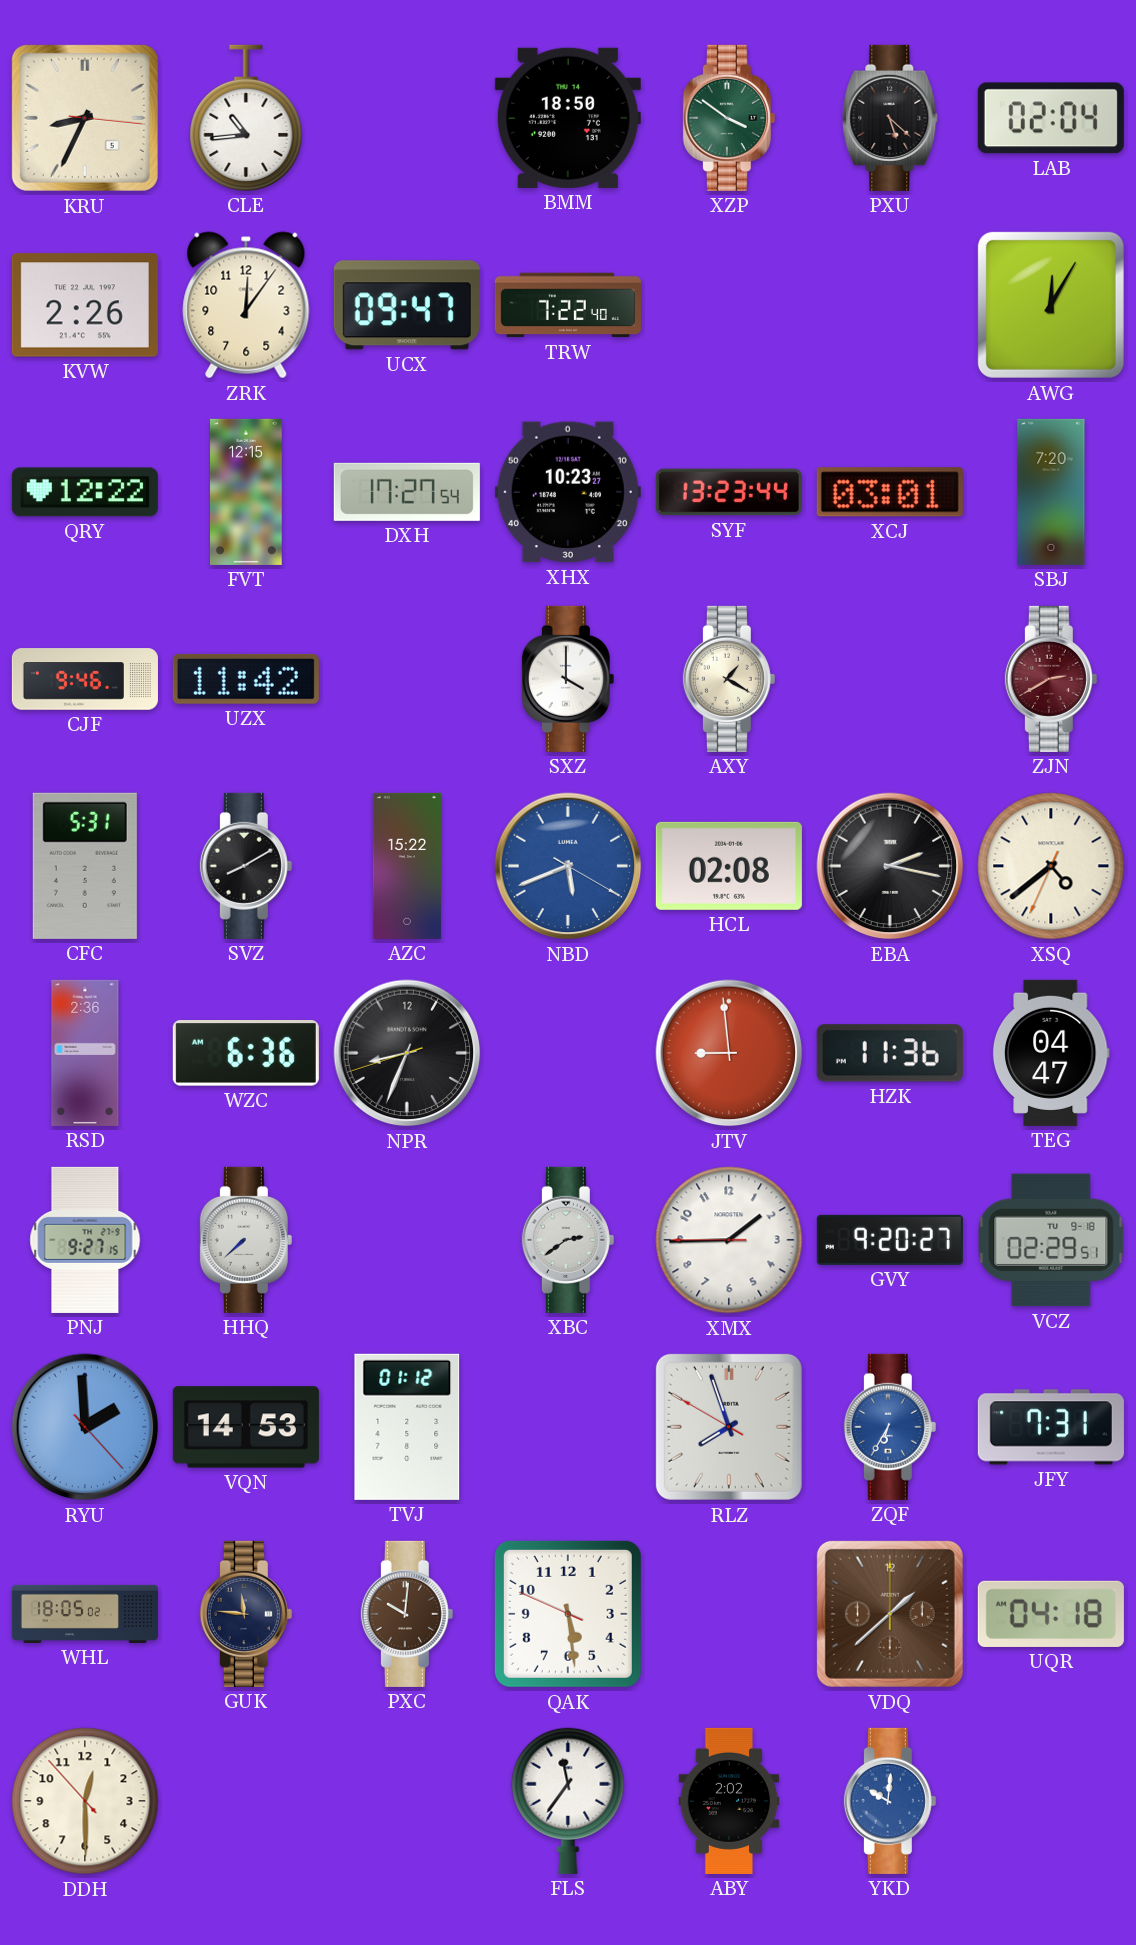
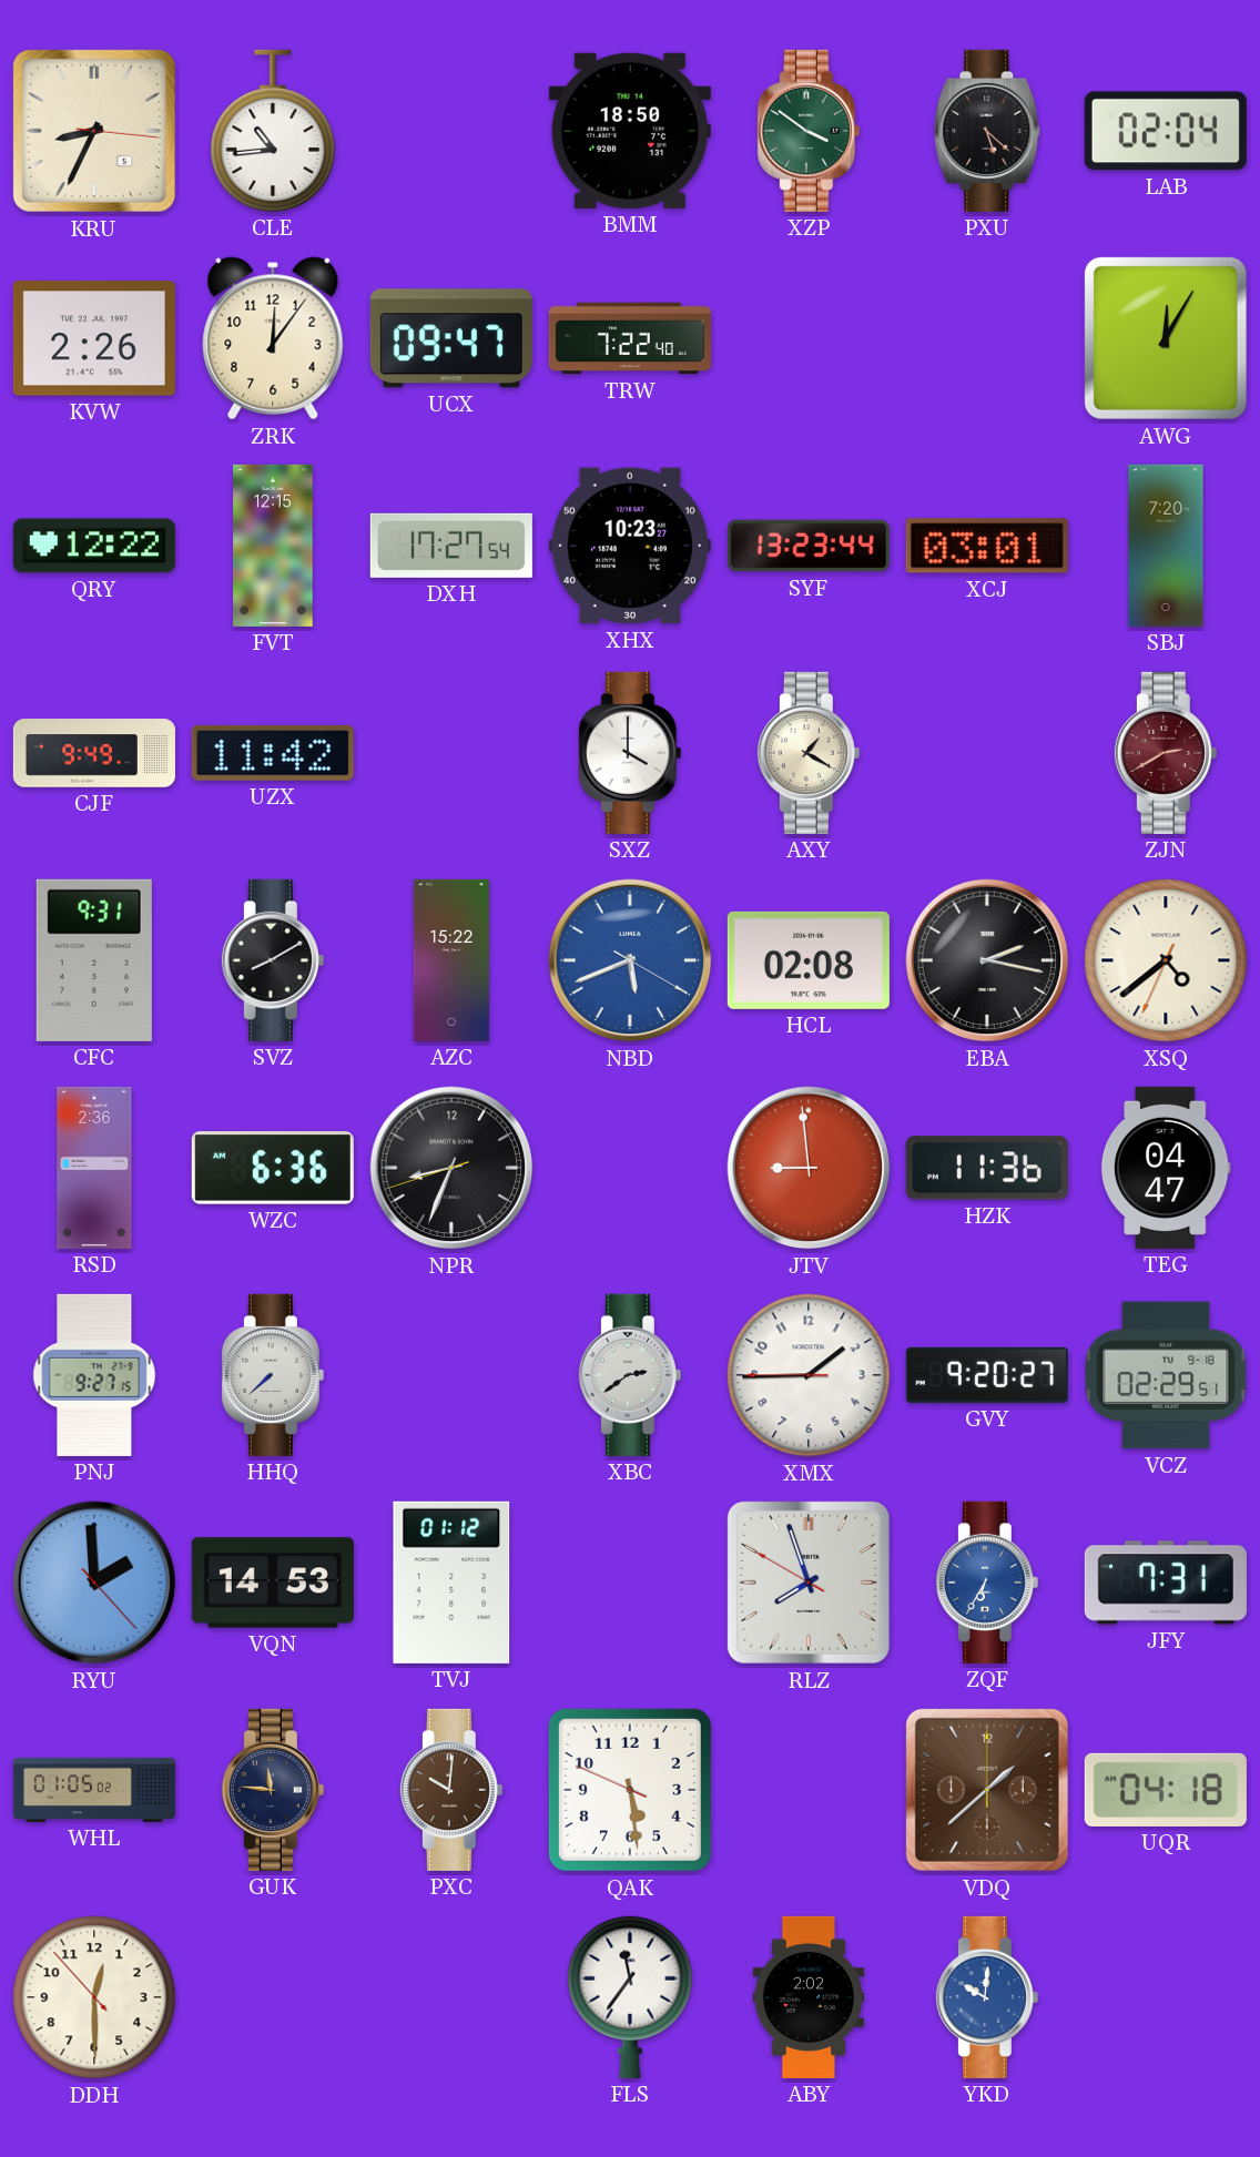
CJF: 9:46 -> 9:49
CFC: 5:31 -> 9:31
WHL: 18:05 -> 01:05
